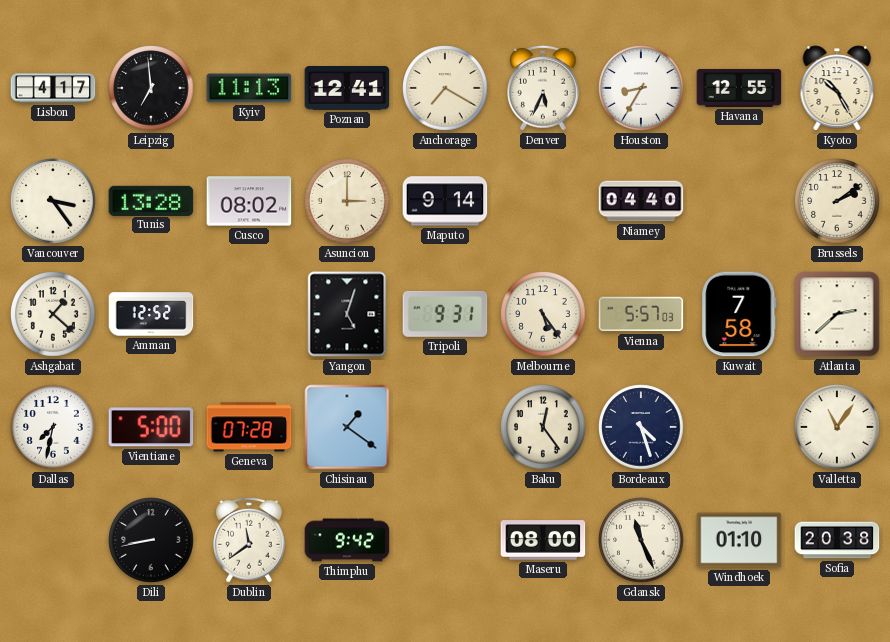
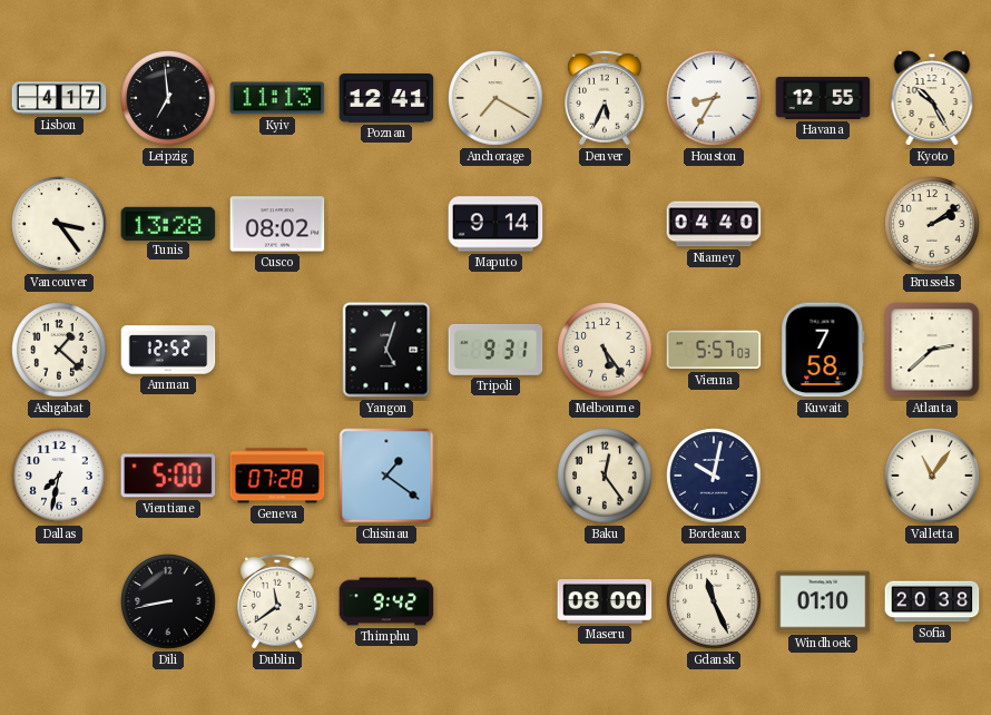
Asuncion: 3:00 -> none
Bordeaux: 4:27 -> 10:02
